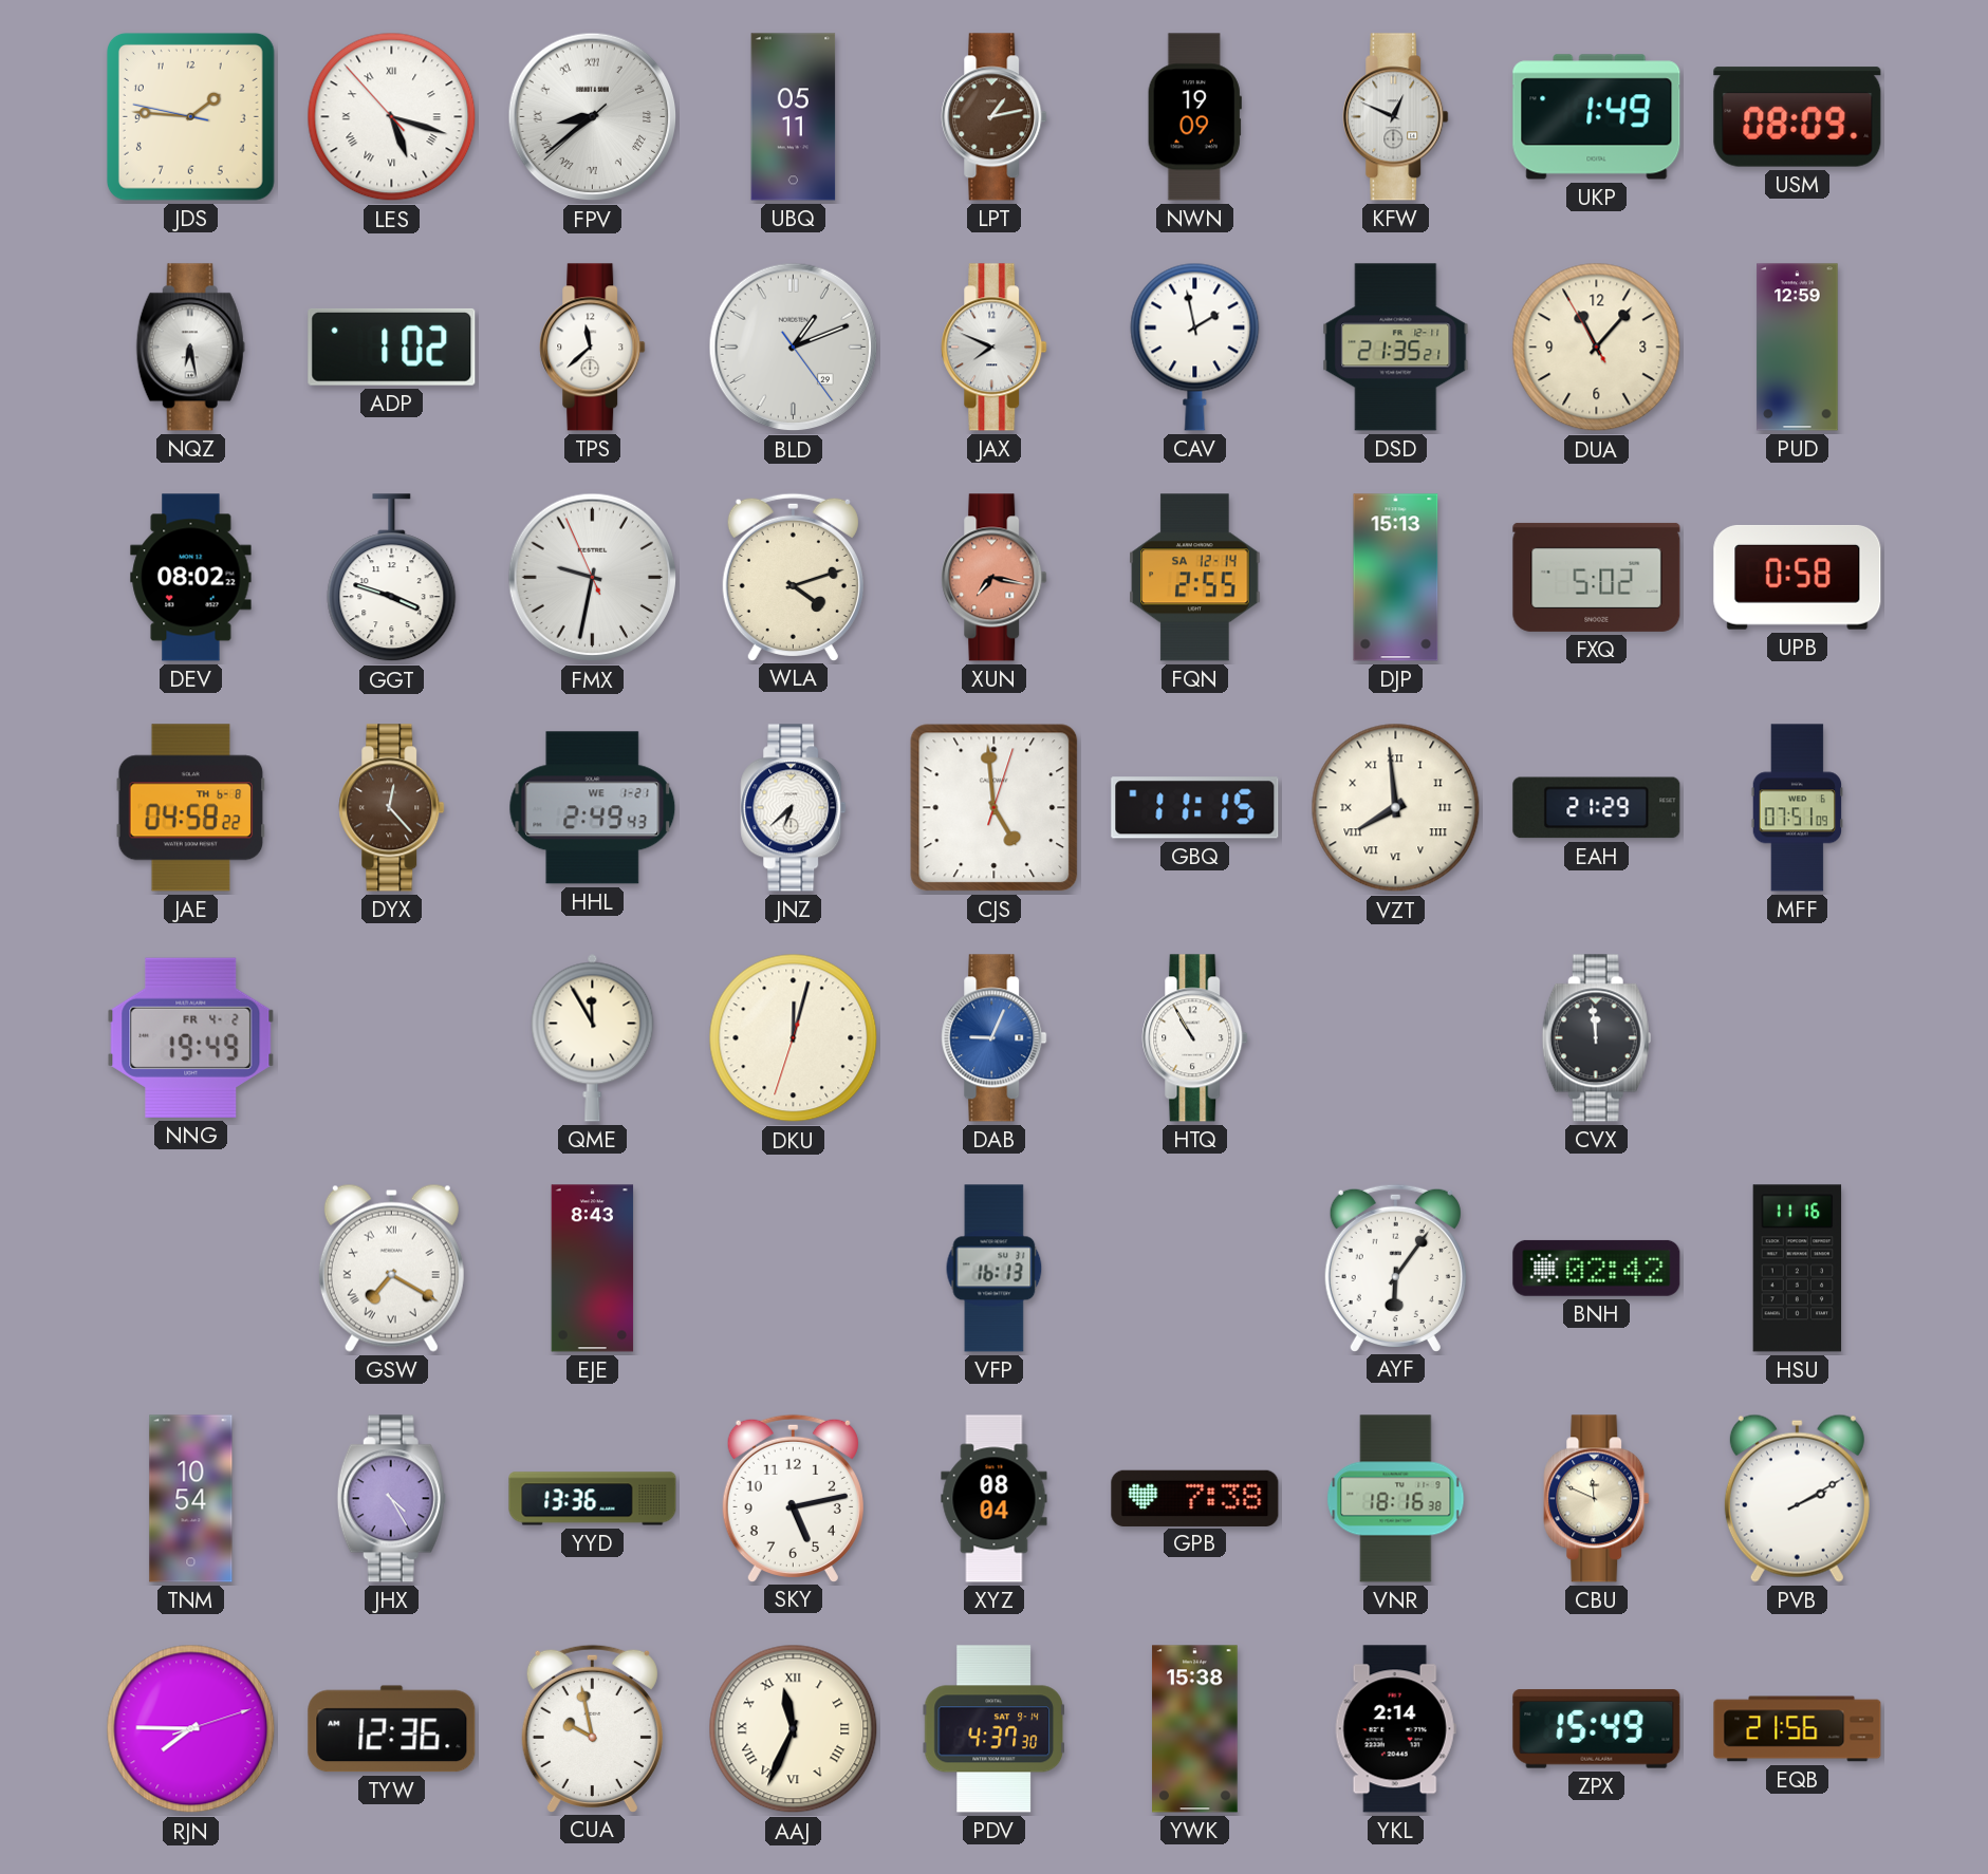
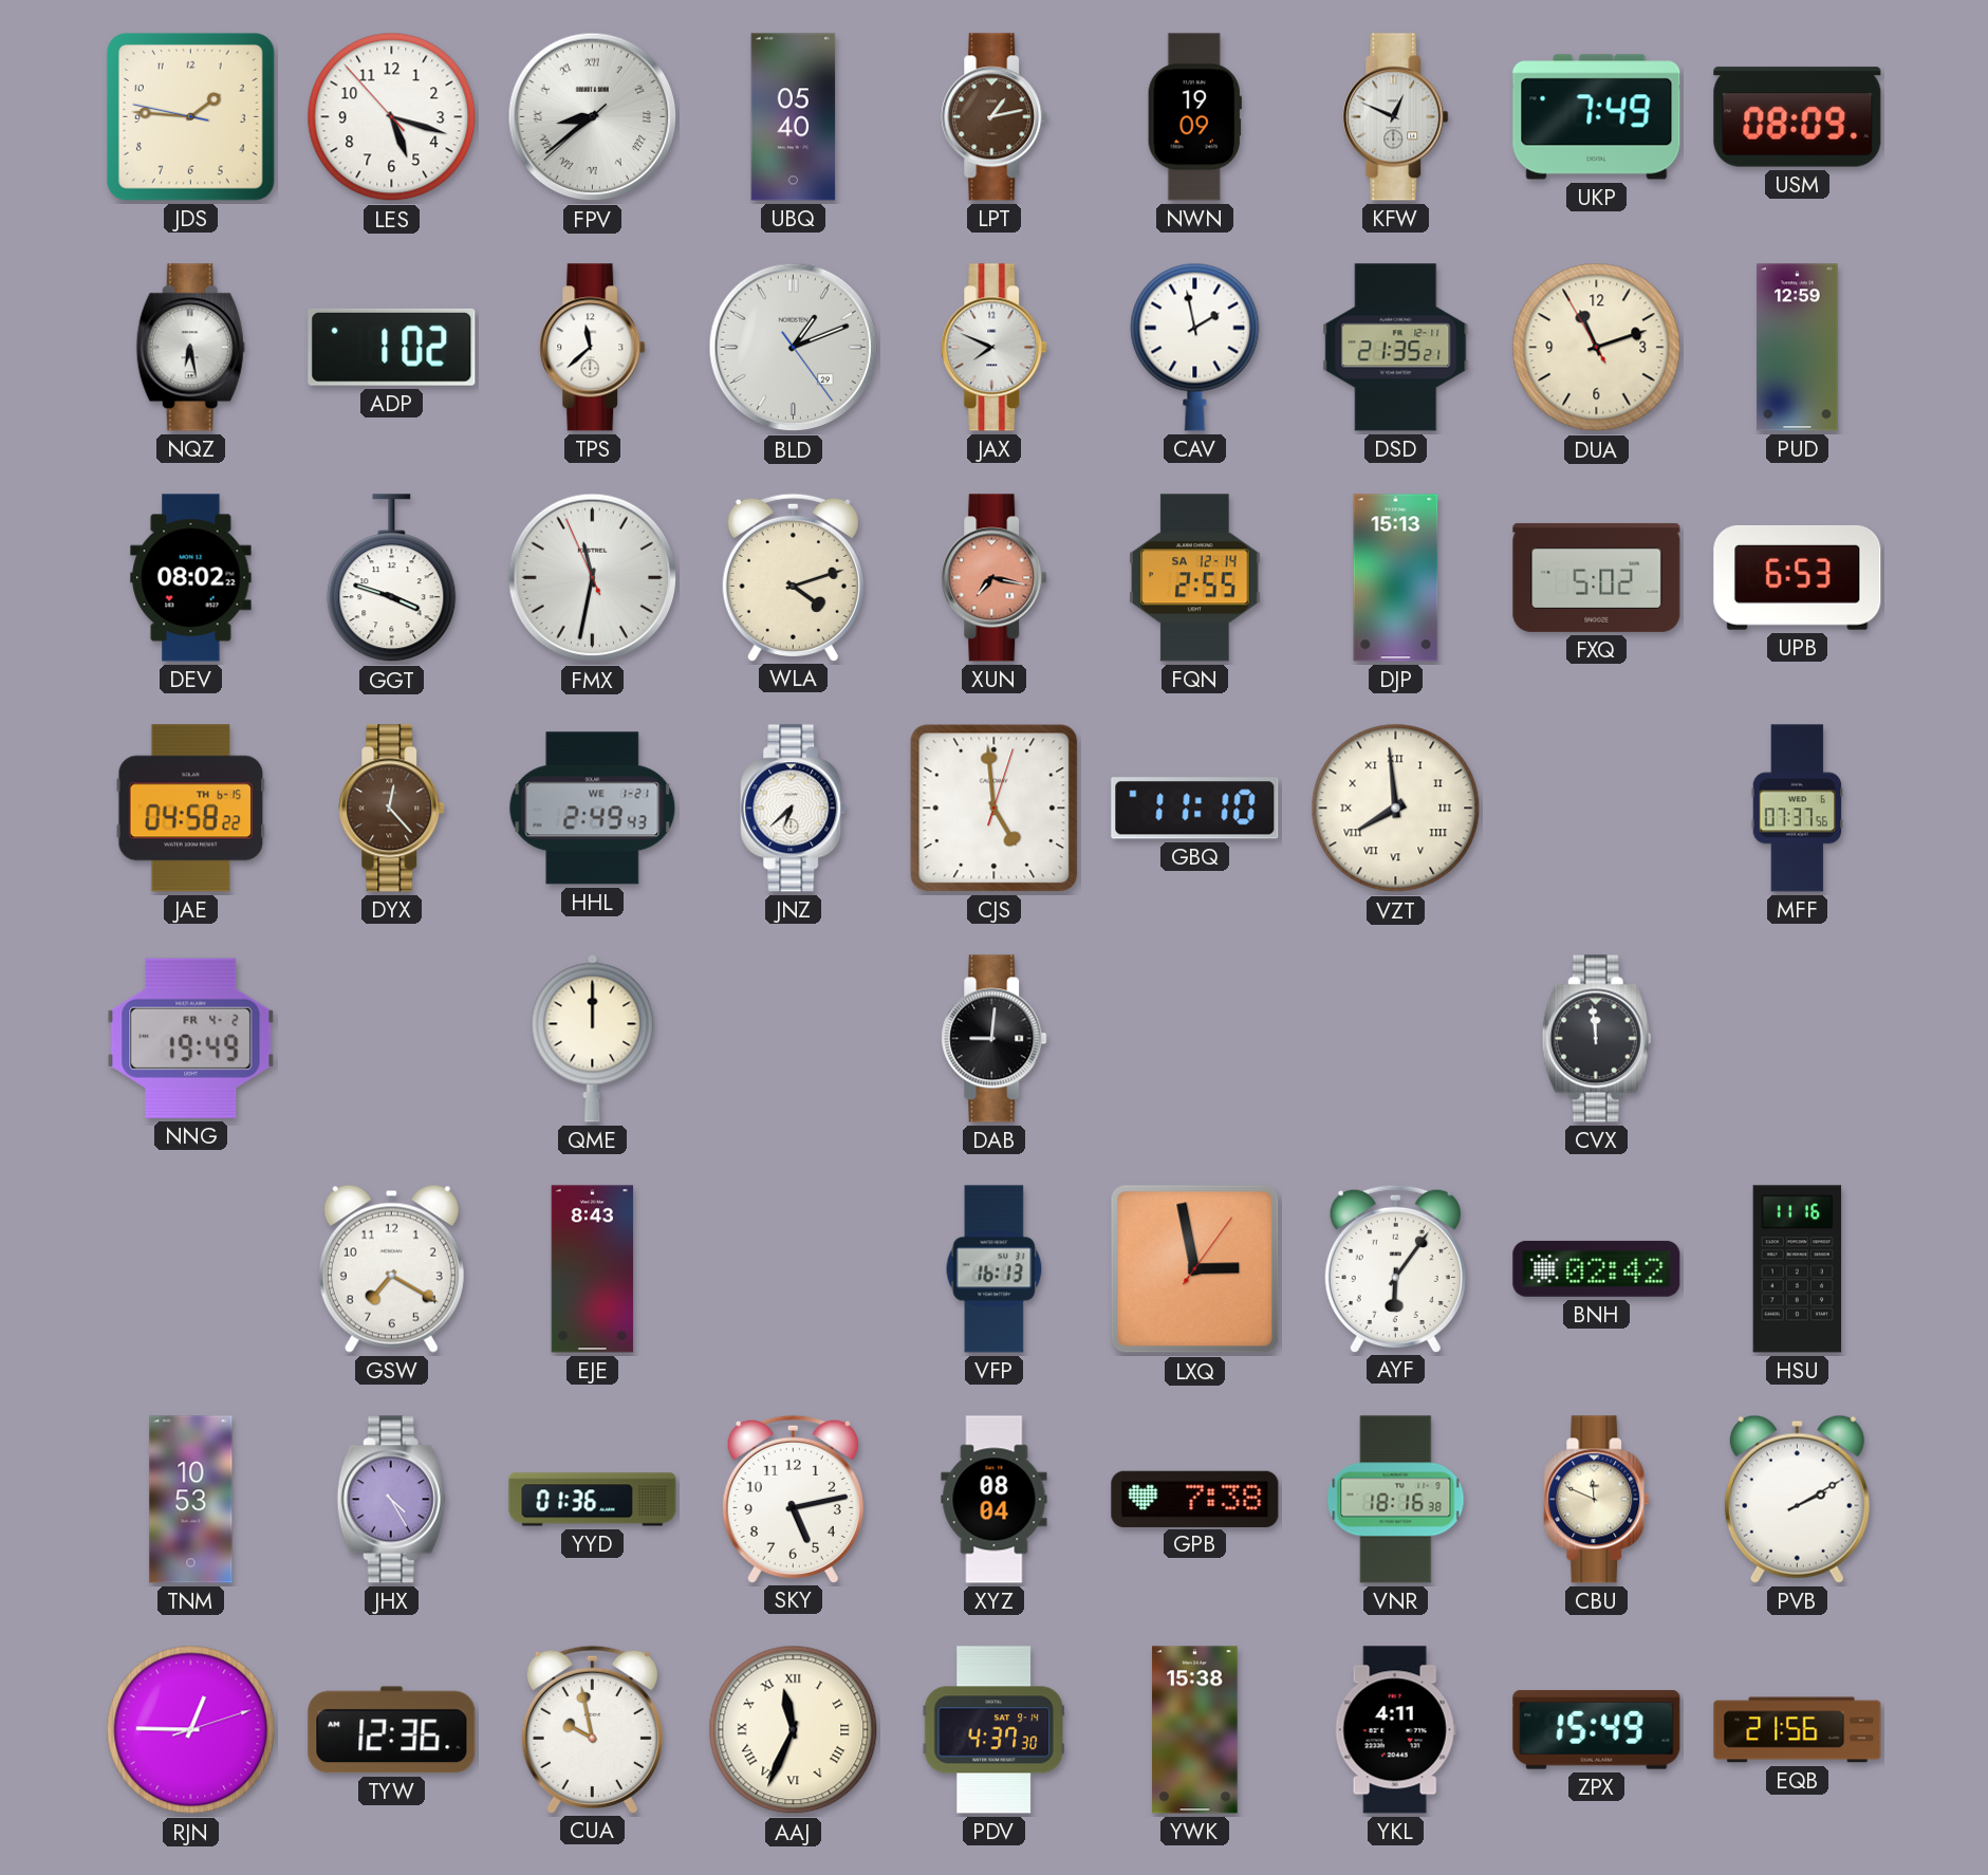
LES numerals: Roman -> Arabic
UBQ: 05:11 -> 05:40
UKP: 1:49 -> 7:49
DUA: 11:06 -> 11:11
FMX: 9:31 -> 11:31
UPB: 0:58 -> 6:53
JAE date: TH 6-8 -> TH 6-15
GBQ: 11:15 -> 11:10
EAH: 21:29 -> none
MFF: 07:51 -> 07:37
QME: 11:55 -> 12:00
DKU: 12:02 -> none
DAB: 9:04 -> 9:01
DAB dial: blue -> black
HTQ: 10:55 -> none
GSW numerals: Roman -> Arabic
LXQ: none -> 2:58
TNM: 10:54 -> 10:53
YYD: 13:36 -> 01:36
RJN: 7:45 -> 12:45
YKL: 2:14 -> 4:11
